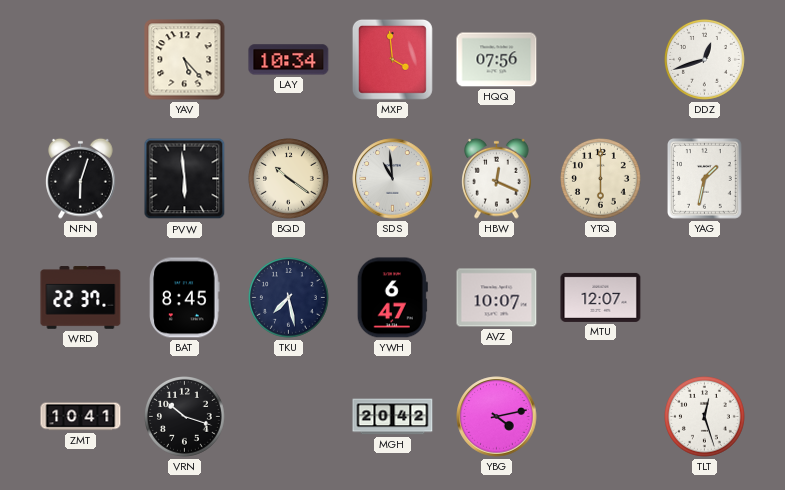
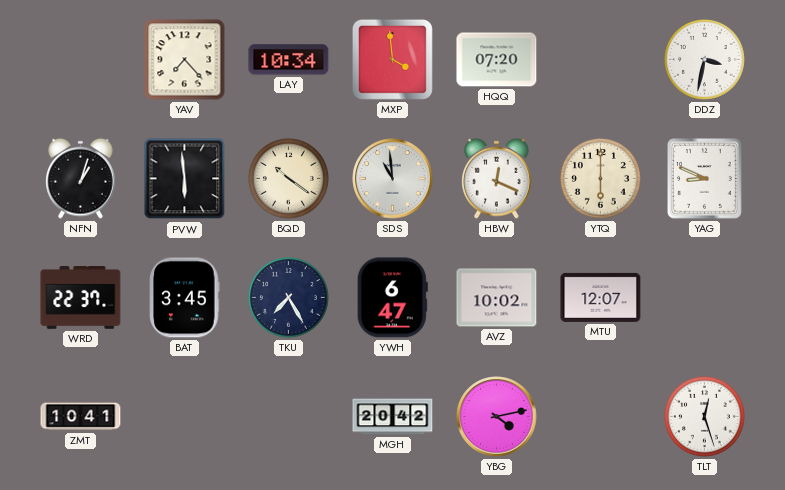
YAV: 5:23 -> 7:23
HQQ: 07:56 -> 07:20
DDZ: 12:42 -> 3:32
NFN: 6:03 -> 1:03
YAG: 1:32 -> 8:49
BAT: 8:45 -> 3:45
TKU: 7:28 -> 7:25
AVZ: 10:07 -> 10:02
VRN: 10:18 -> none
